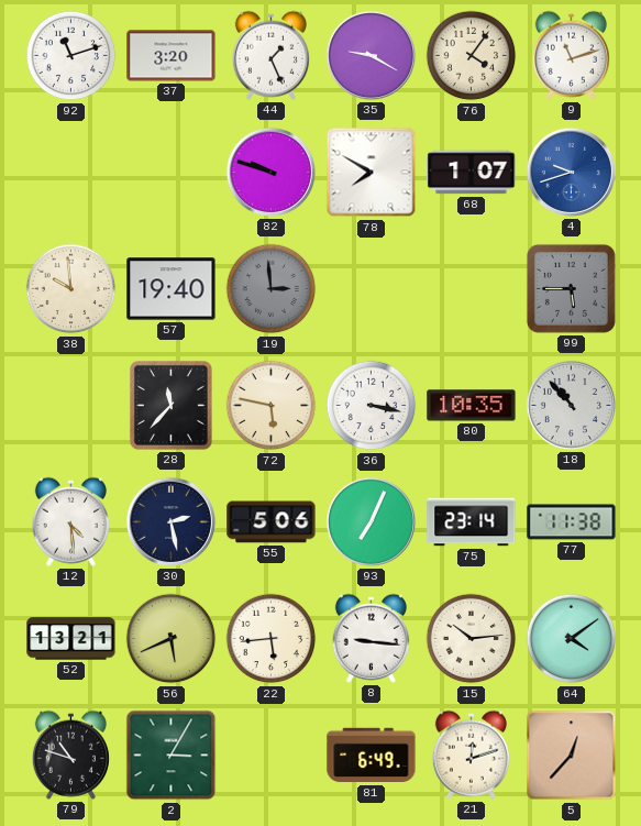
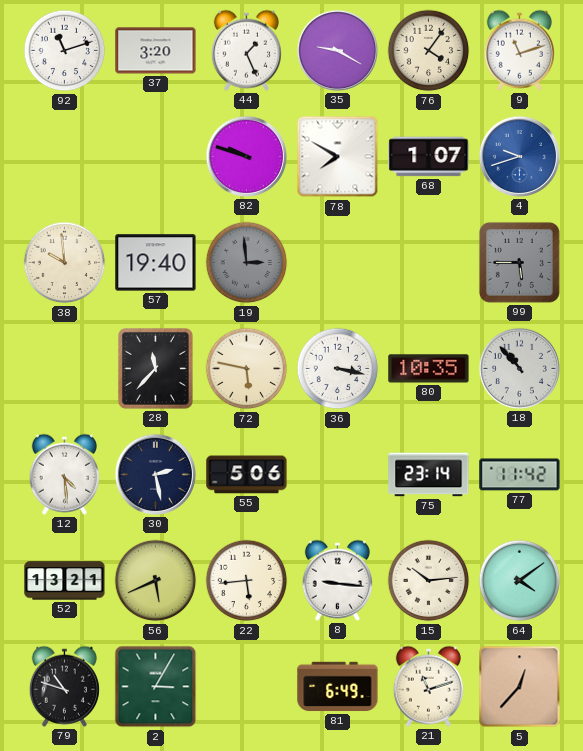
93: 7:04 -> none
77: 11:38 -> 11:42
21: 12:12 -> 11:12
